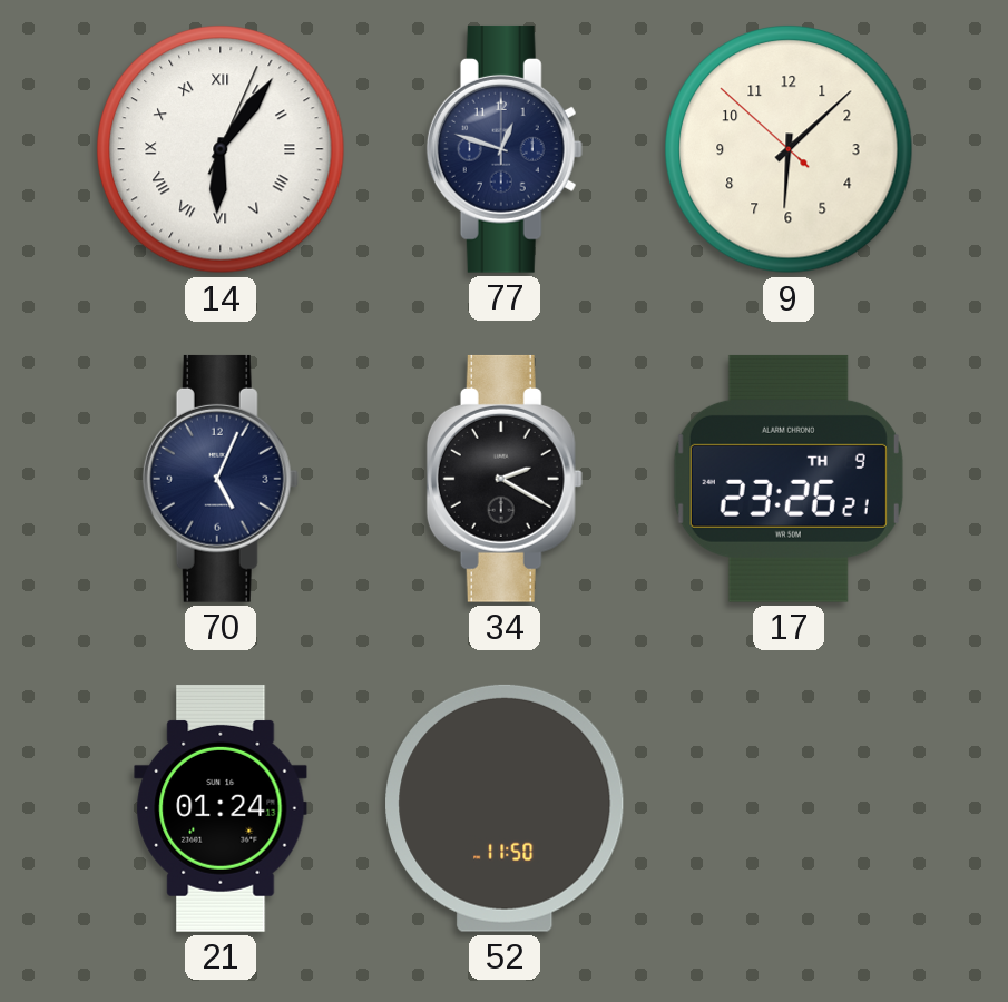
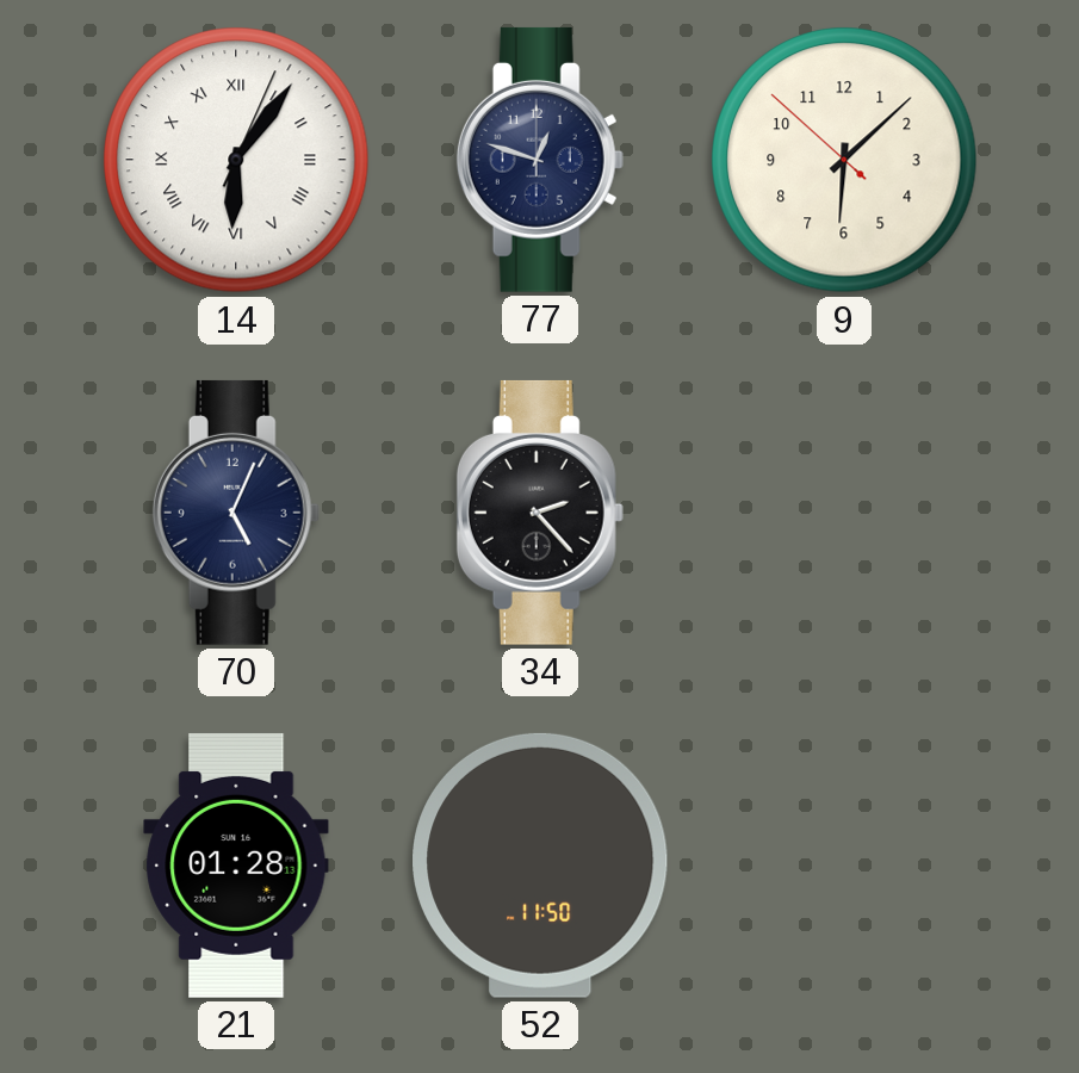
34: 2:20 -> 2:23
17: 23:26 -> none
21: 01:24 -> 01:28
